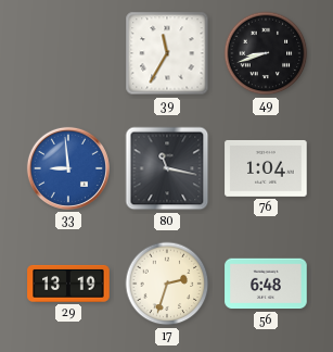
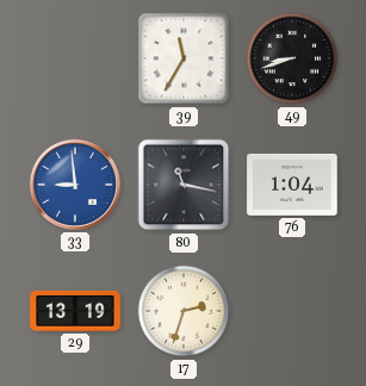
56: 6:48 -> none
